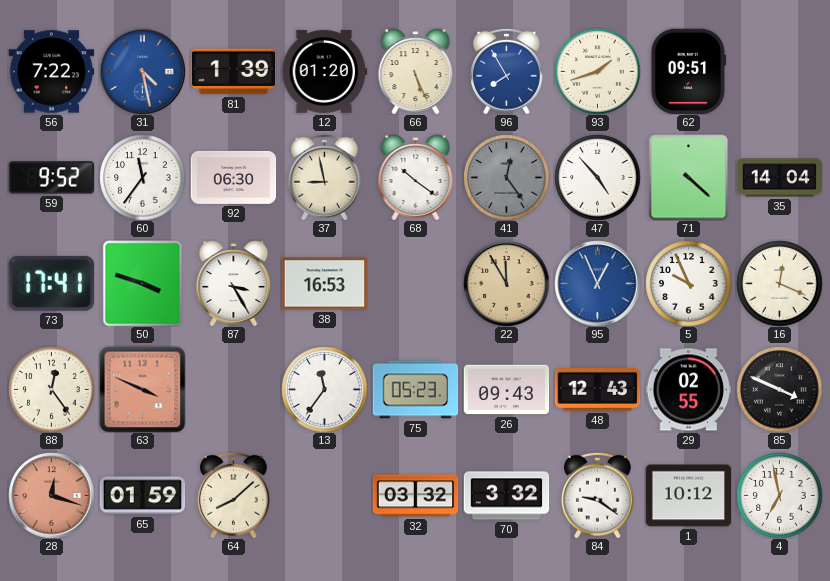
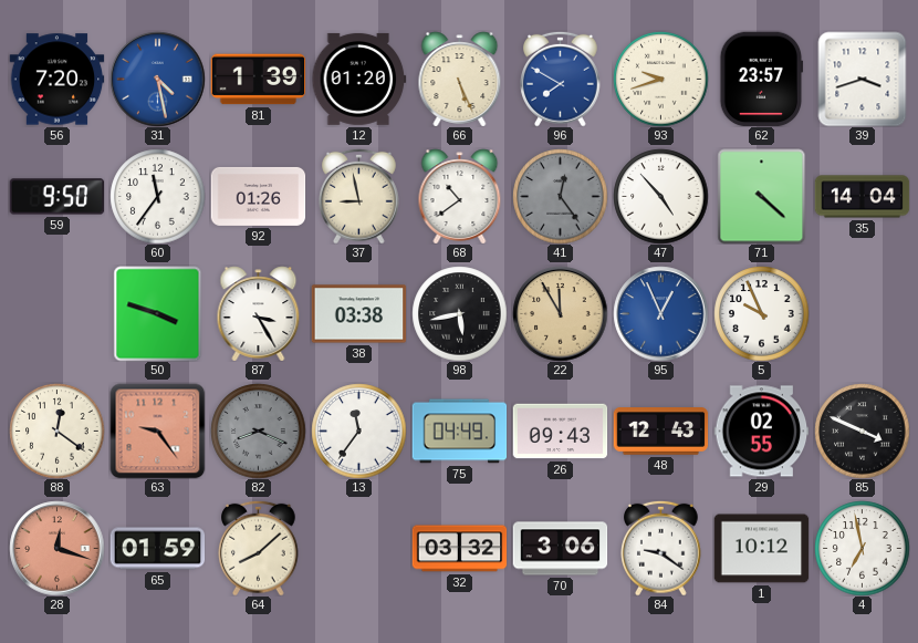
56: 7:22 -> 7:20
96: 7:55 -> 7:50
93: 1:42 -> 9:42
62: 09:51 -> 23:57
39: none -> 3:42
59: 9:52 -> 9:50
92: 06:30 -> 01:26
68: 10:21 -> 10:39
73: 17:41 -> none
38: 16:53 -> 03:38
98: none -> 5:43
16: 12:19 -> none
88: 12:24 -> 12:21
63: 3:49 -> 9:24
82: none -> 8:19
75: 05:23 -> 04:49
70: 3:32 -> 3:06
